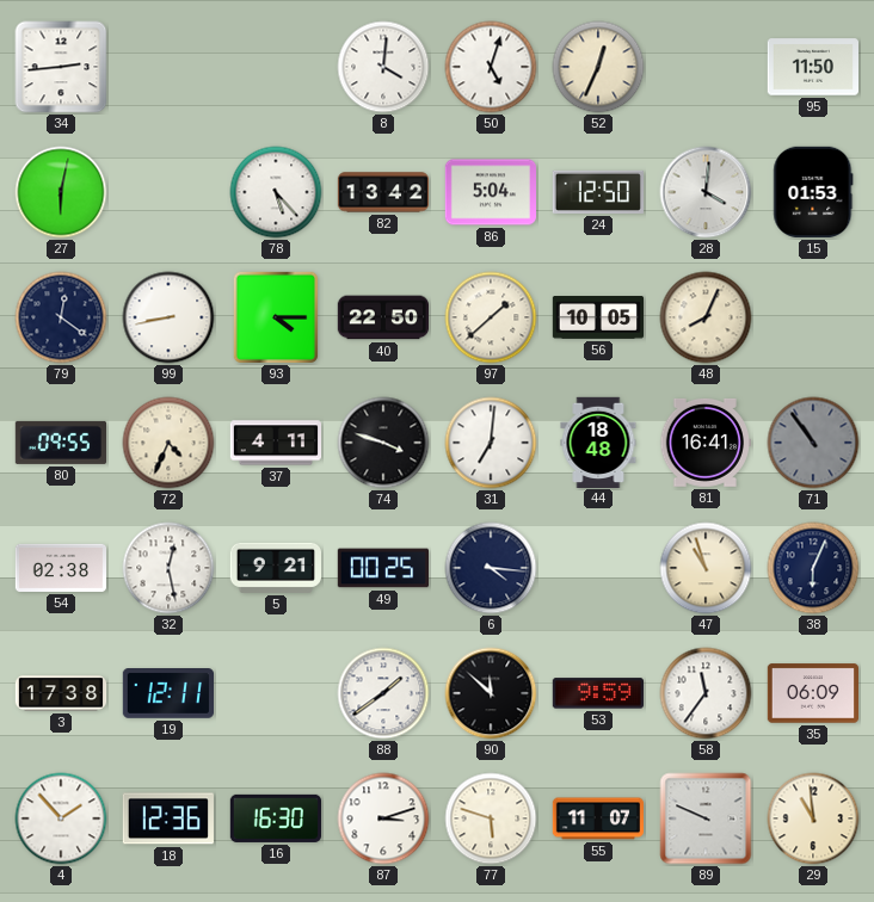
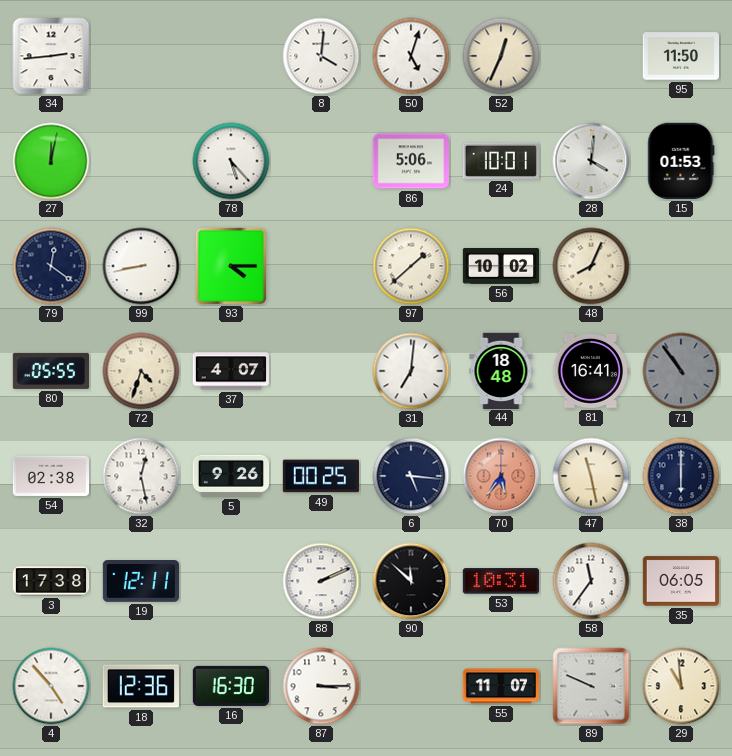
27: 6:02 -> 12:02
82: 13:42 -> none
86: 5:04 -> 5:06
24: 12:50 -> 10:01
40: 22:50 -> none
56: 10:05 -> 10:02
80: 09:55 -> 05:55
72: 4:34 -> 4:33
37: 4:11 -> 4:07
74: 3:48 -> none
5: 9:21 -> 9:26
6: 4:16 -> 5:16
70: none -> 5:36
47: 10:57 -> 11:28
38: 6:04 -> 6:00
88: 1:39 -> 2:11
53: 9:59 -> 10:31
35: 06:09 -> 06:05
4: 1:53 -> 4:53
87: 3:12 -> 3:15
77: 5:48 -> none
